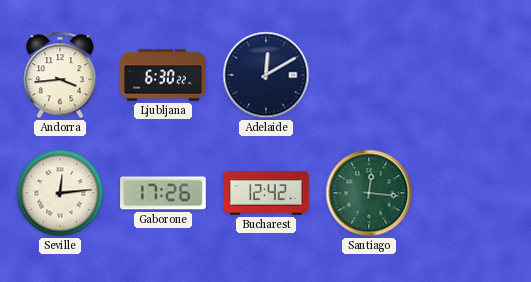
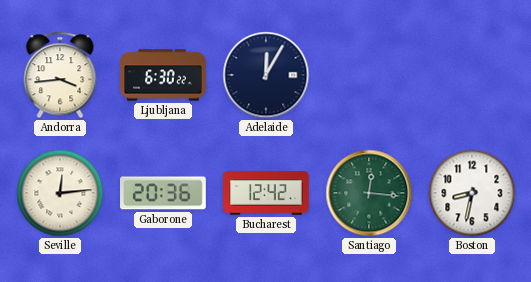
Adelaide: 12:10 -> 12:05
Gaborone: 17:26 -> 20:36
Boston: none -> 8:32
